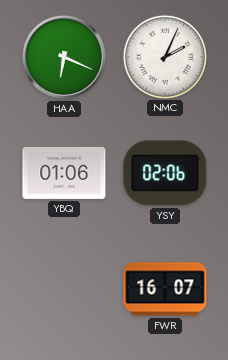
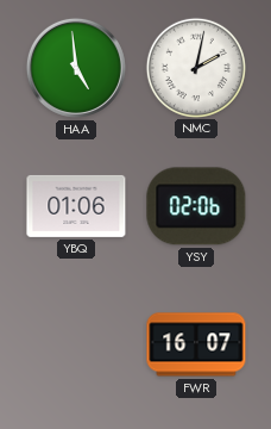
HAA: 6:19 -> 4:59
NMC: 2:04 -> 2:02
